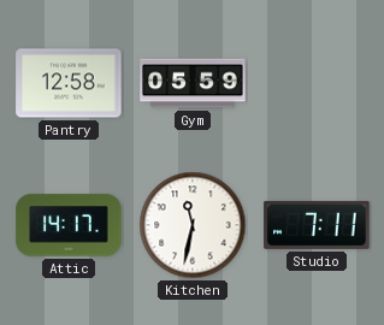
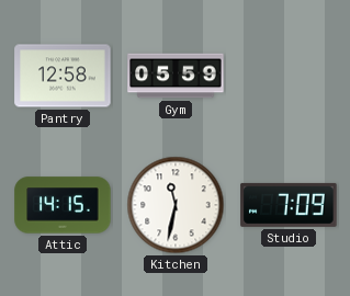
Attic: 14:17 -> 14:15
Studio: 7:11 -> 7:09
